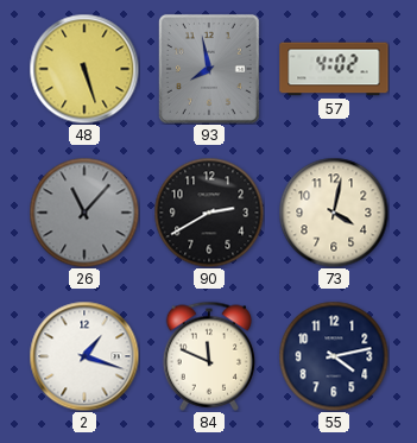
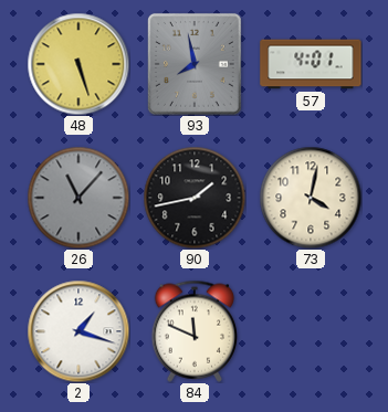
57: 4:02 -> 4:01
90: 2:40 -> 1:43
55: 4:13 -> none
